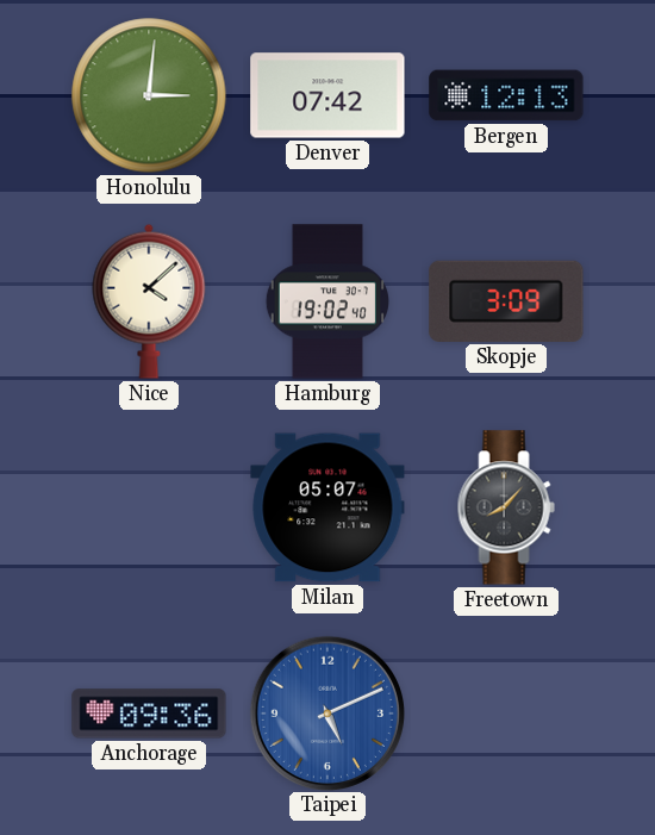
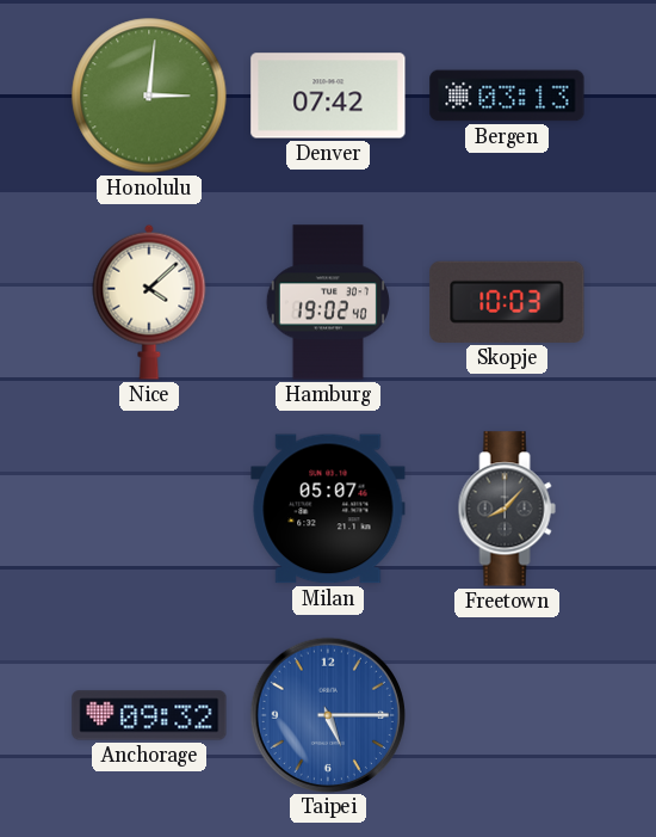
Bergen: 12:13 -> 03:13
Skopje: 3:09 -> 10:03
Anchorage: 09:36 -> 09:32
Taipei: 5:11 -> 5:15
